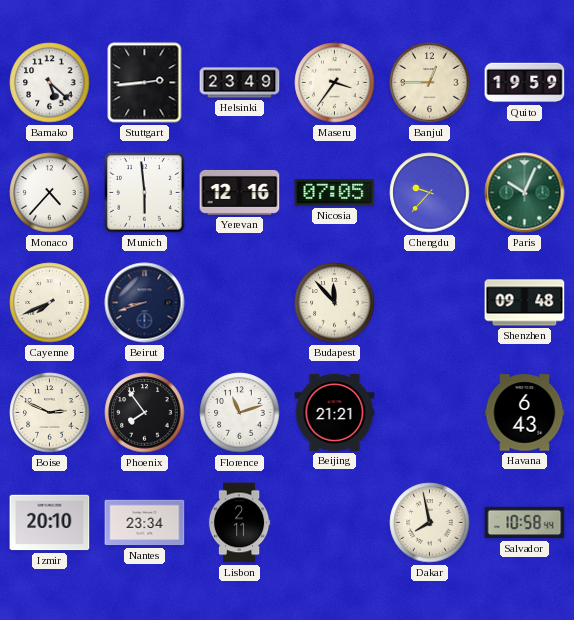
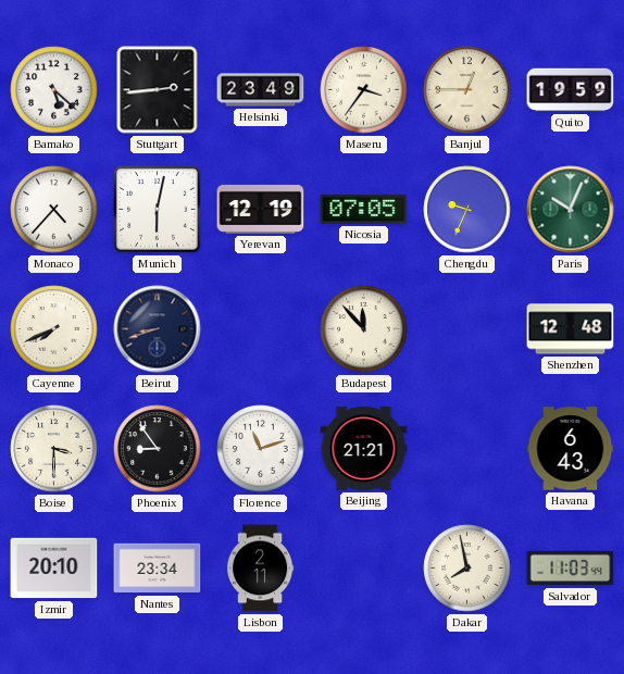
Munich: 5:59 -> 6:02
Yerevan: 12:16 -> 12:19
Chengdu: 9:37 -> 9:34
Shenzhen: 09:48 -> 12:48
Boise: 2:49 -> 3:30
Phoenix: 7:54 -> 8:54
Salvador: 10:58 -> 11:03
